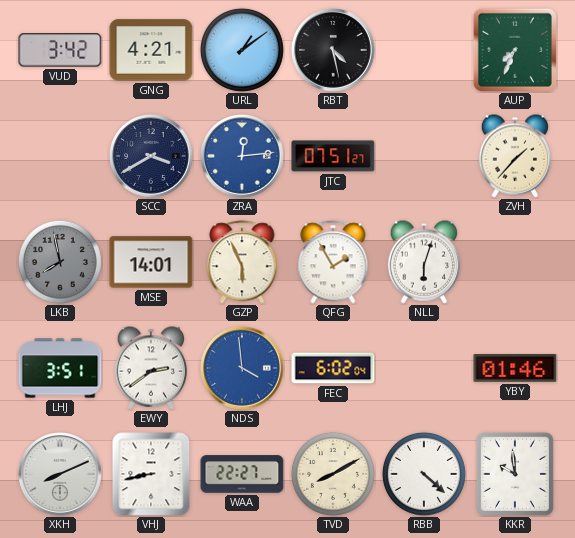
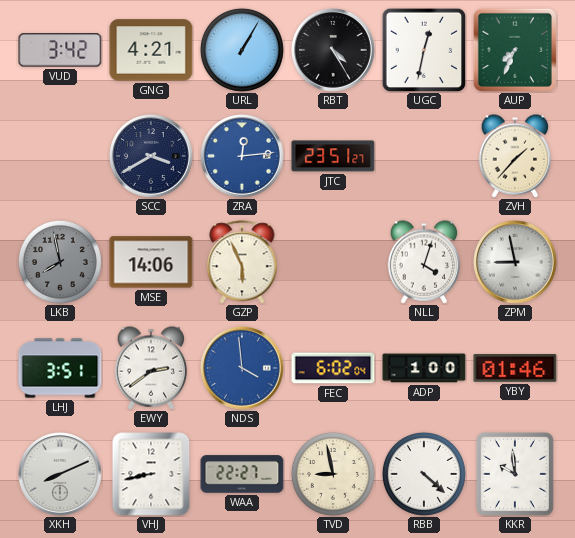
URL: 1:09 -> 1:05
RBT: 4:28 -> 4:25
UGC: none -> 12:32
JTC: 07:51 -> 23:51
MSE: 14:01 -> 14:06
QFG: 1:55 -> none
NLL: 6:03 -> 4:03
ZPM: none -> 8:58
ADP: none -> 1:00
TVD: 8:10 -> 8:58
